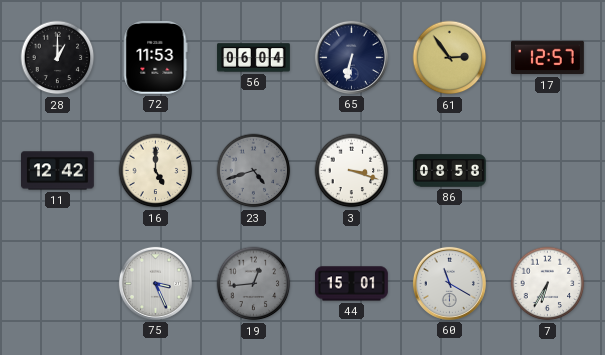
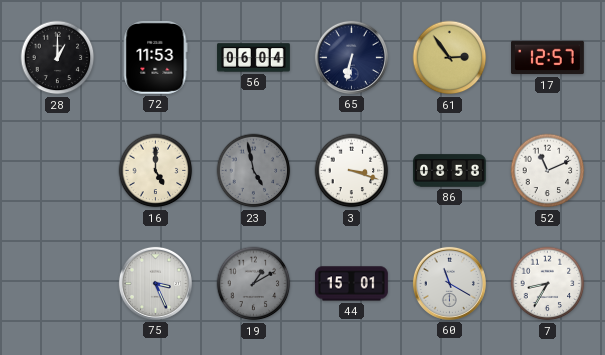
11: 12:42 -> none
23: 4:42 -> 4:58
52: none -> 11:11
19: 12:44 -> 1:10
7: 6:35 -> 8:35
